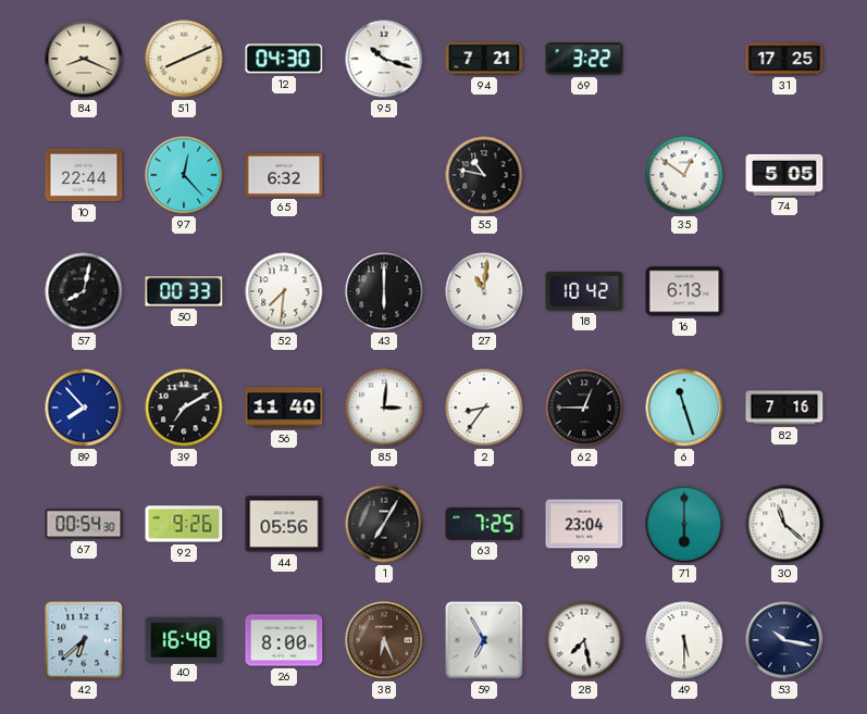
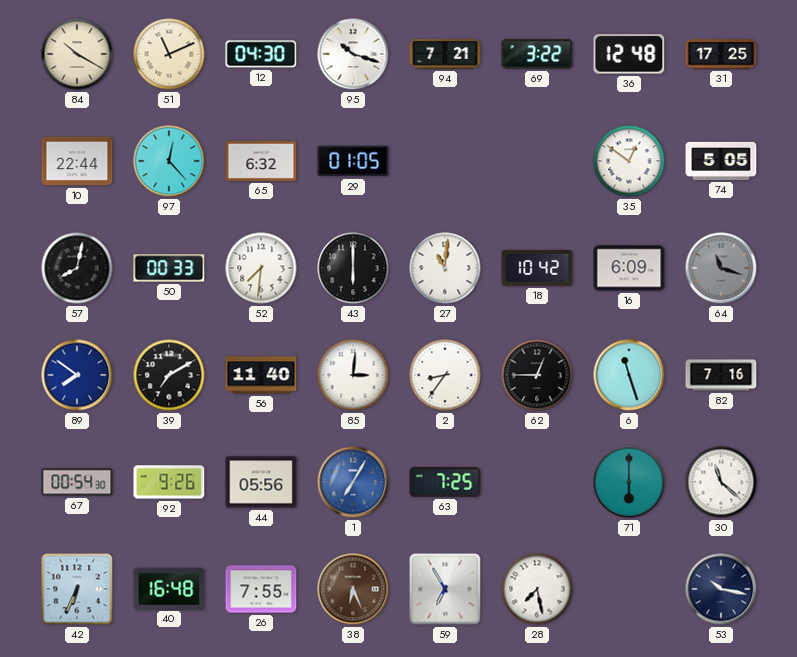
84: 8:19 -> 10:20
51: 8:11 -> 11:11
36: none -> 12:48
29: none -> 01:05
55: 10:47 -> none
16: 6:13 -> 6:09
64: none -> 11:18
89: 7:53 -> 7:51
1 dial: black -> blue
99: 23:04 -> none
42: 6:38 -> 6:34
26: 8:00 -> 7:55
49: 5:30 -> none
